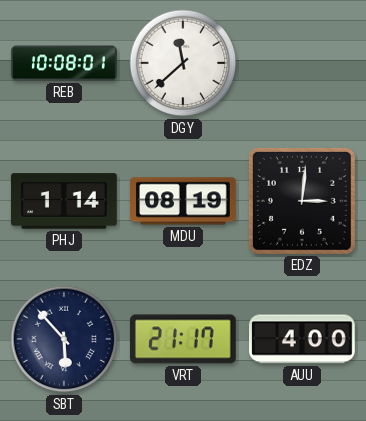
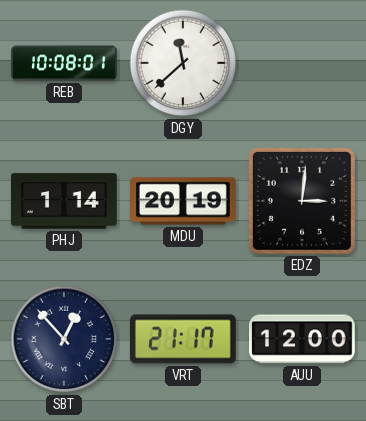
MDU: 08:19 -> 20:19
SBT: 5:53 -> 12:53
AUU: 4:00 -> 12:00
